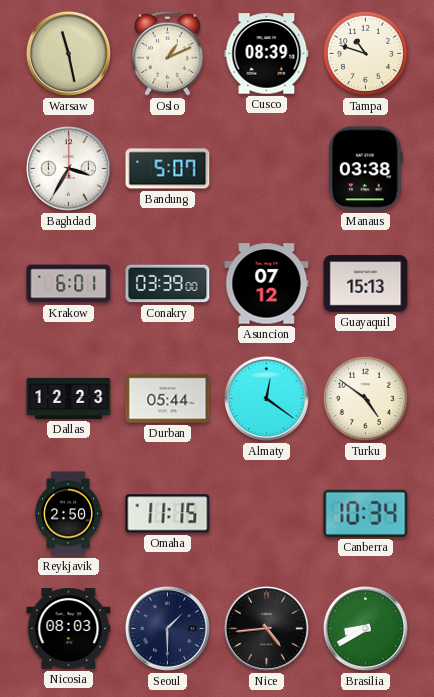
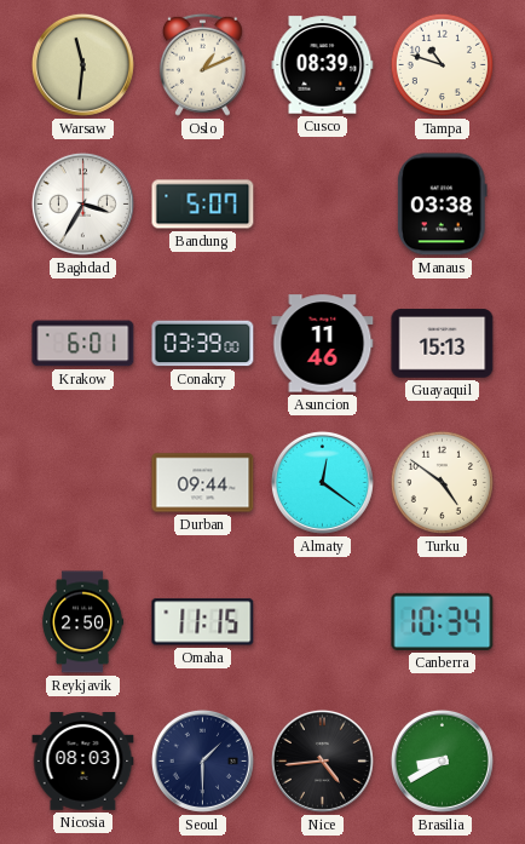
Warsaw: 11:28 -> 11:31
Asuncion: 07:12 -> 11:46
Dallas: 12:23 -> none
Durban: 05:44 -> 09:44
